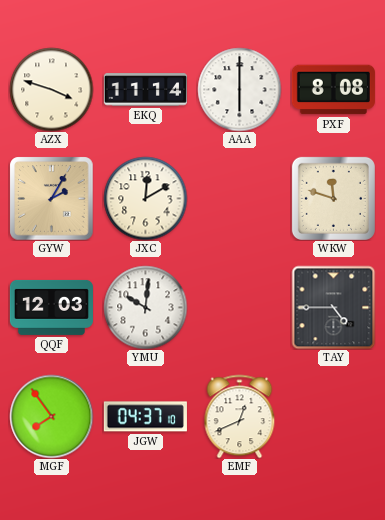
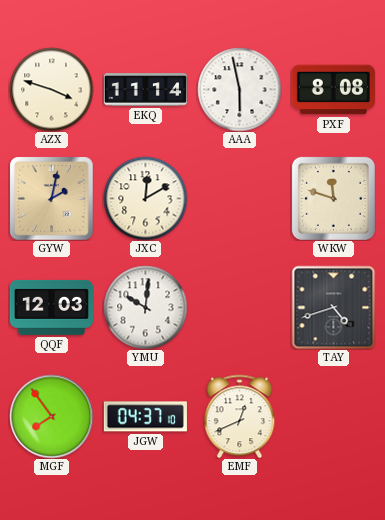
AAA: 6:00 -> 5:58
GYW: 2:05 -> 2:02
TAY: 4:45 -> 4:42
